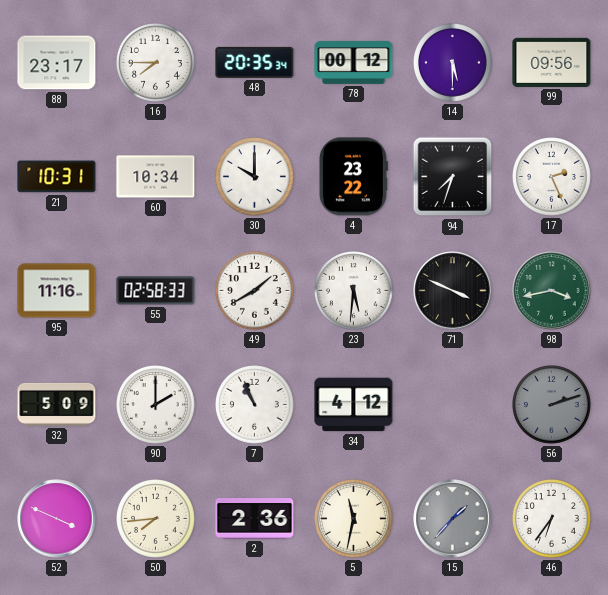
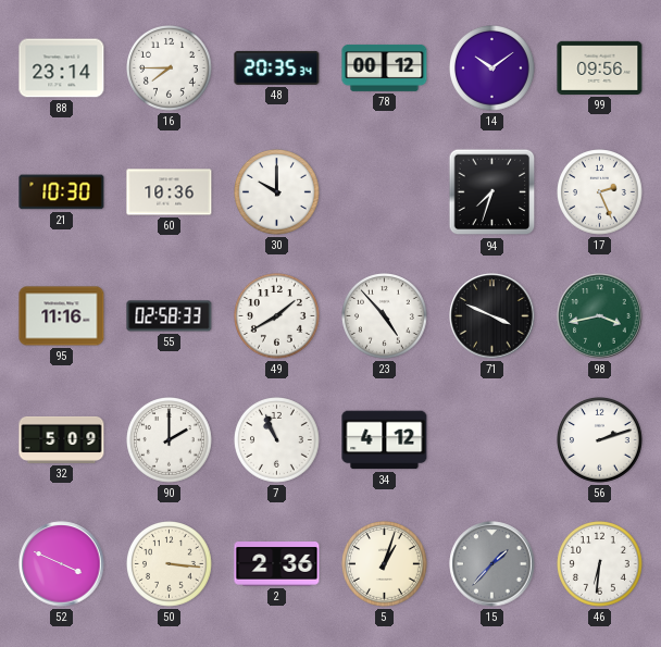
88: 23:17 -> 23:14
14: 5:30 -> 10:09
21: 10:31 -> 10:30
60: 10:34 -> 10:36
4: 23:22 -> none
23: 5:31 -> 4:53
56 dial: grey -> white
50: 7:44 -> 3:16
5: 11:32 -> 1:03
46: 6:36 -> 6:31
